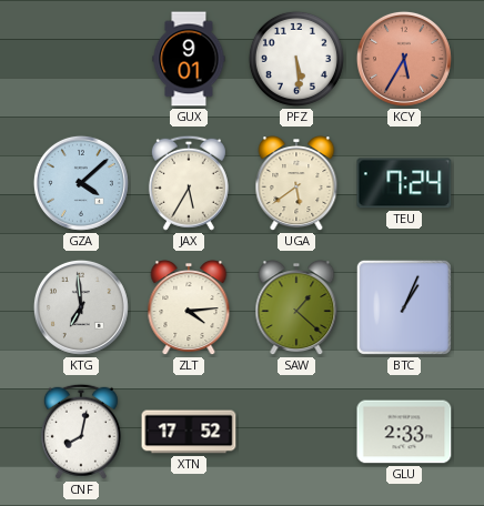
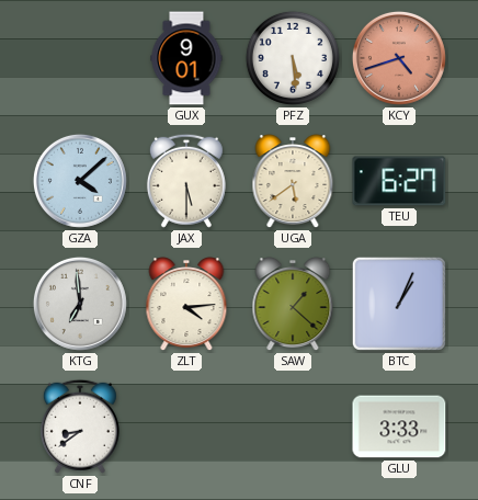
KCY: 5:35 -> 4:42
JAX: 5:35 -> 5:30
TEU: 7:24 -> 6:27
CNF: 8:02 -> 8:39
XTN: 17:52 -> none
GLU: 2:33 -> 3:33
